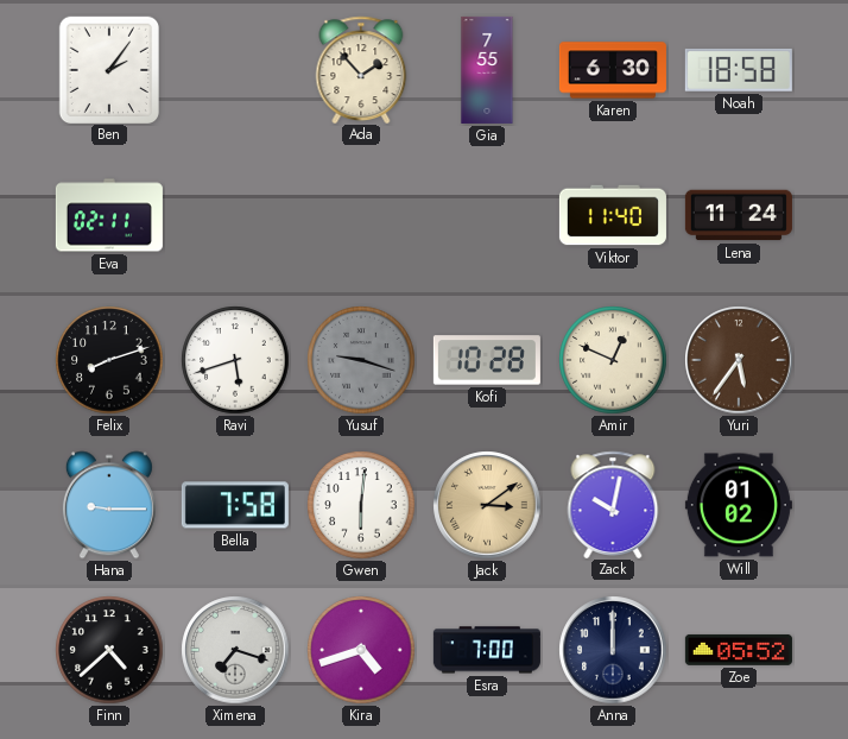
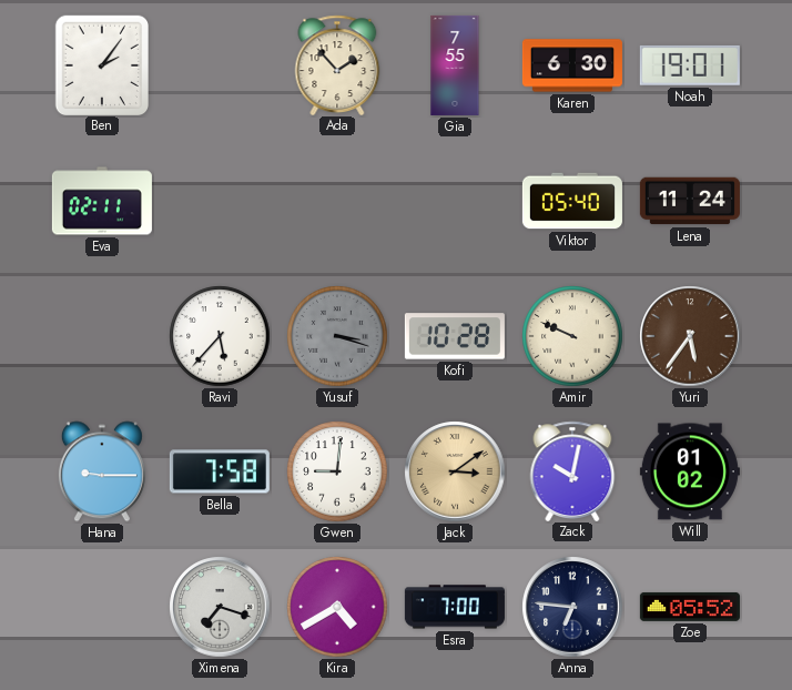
Noah: 18:58 -> 19:01
Viktor: 11:40 -> 05:40
Felix: 8:12 -> none
Ravi: 5:42 -> 5:37
Yusuf: 9:18 -> 3:18
Amir: 12:49 -> 9:49
Gwen: 6:01 -> 9:01
Finn: 4:38 -> none
Kira: 4:42 -> 4:40
Anna: 12:00 -> 6:46
